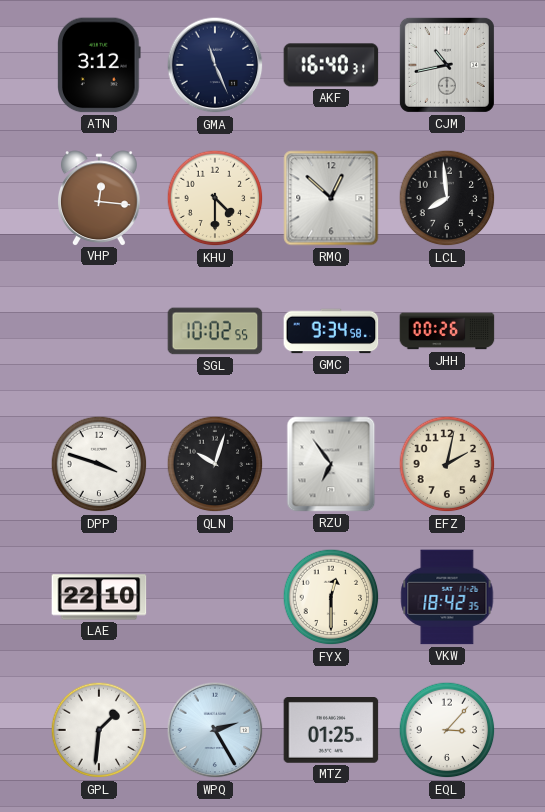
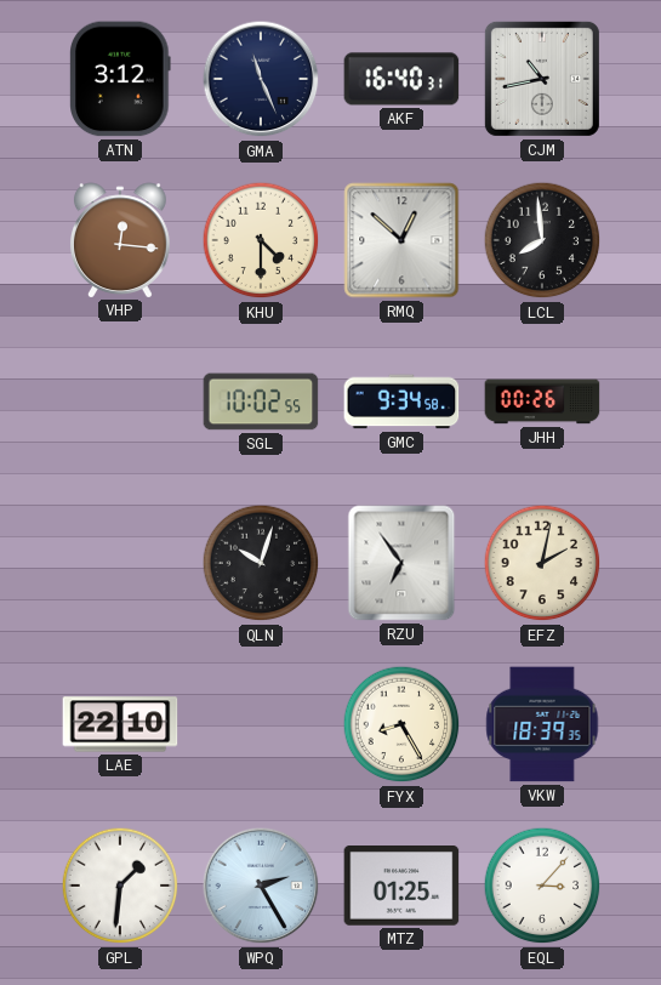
DPP: 3:48 -> none
FYX: 12:30 -> 8:25
VKW: 18:42 -> 18:39
